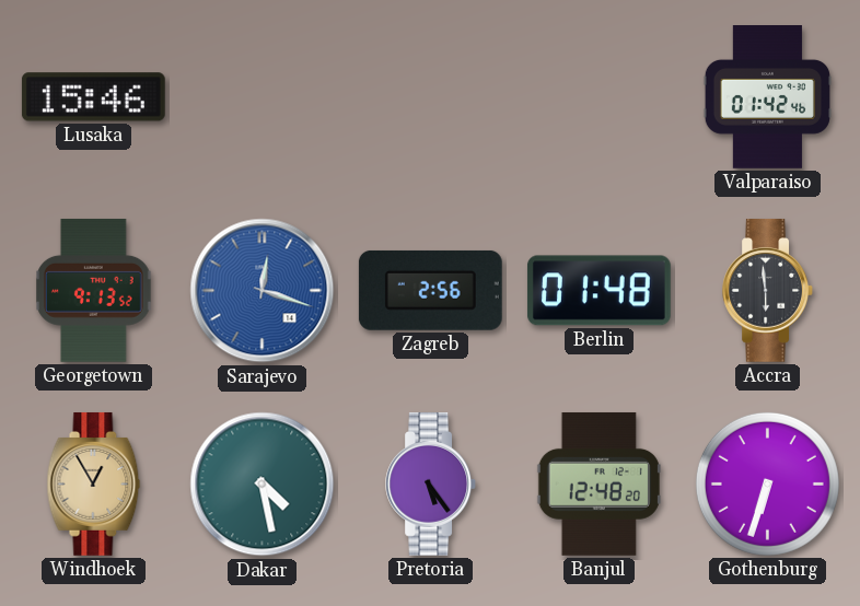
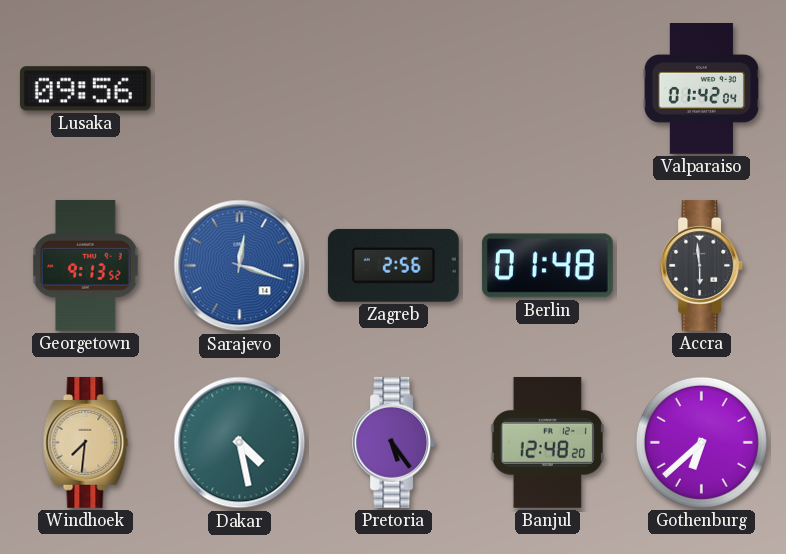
Lusaka: 15:46 -> 09:56
Valparaiso: 01:42:46 -> 01:42:04
Windhoek: 12:55 -> 7:31
Gothenburg: 6:33 -> 6:38
